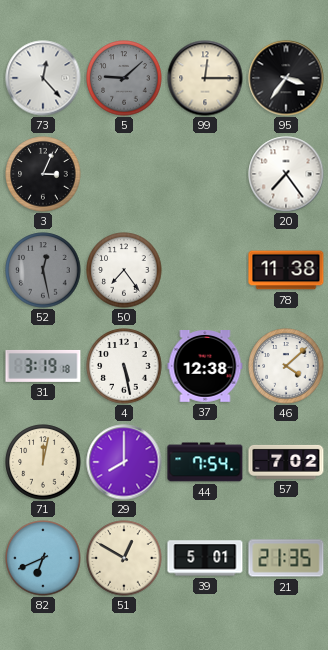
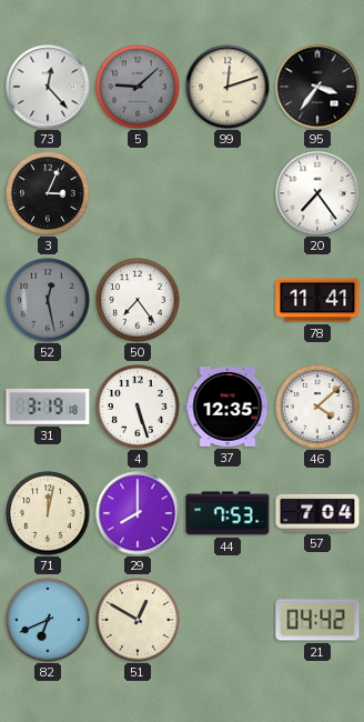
99: 12:15 -> 12:12
78: 11:38 -> 11:41
4: 5:28 -> 5:27
37: 12:38 -> 12:35
44: 7:54 -> 7:53
57: 7:02 -> 7:04
39: 5:01 -> none
21: 21:35 -> 04:42
